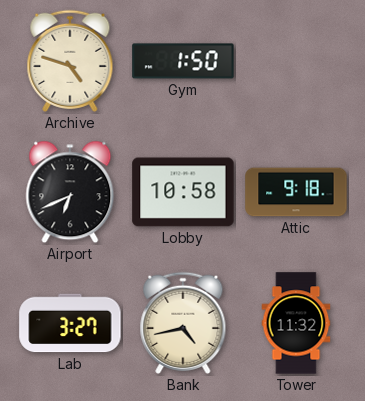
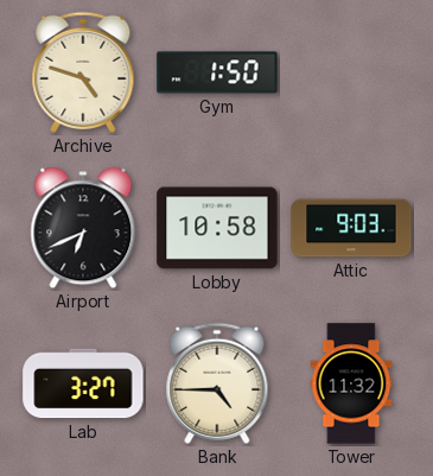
Attic: 9:18 -> 9:03
Bank: 4:43 -> 4:45
